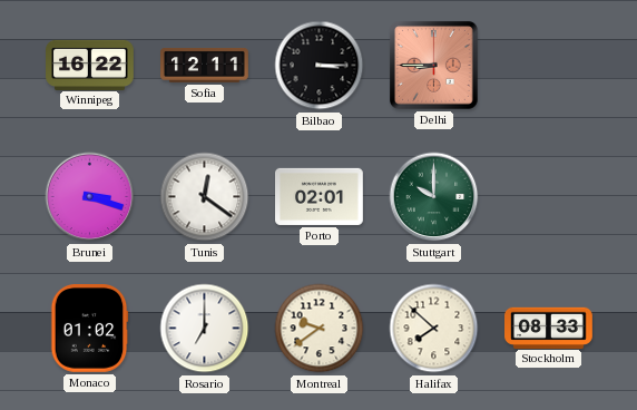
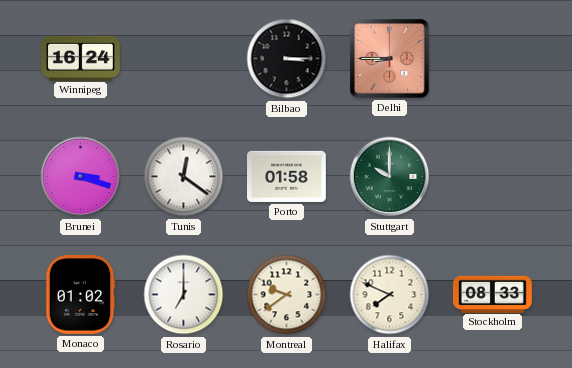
Winnipeg: 16:22 -> 16:24
Sofia: 12:11 -> none
Porto: 02:01 -> 01:58
Halifax: 7:52 -> 7:49
